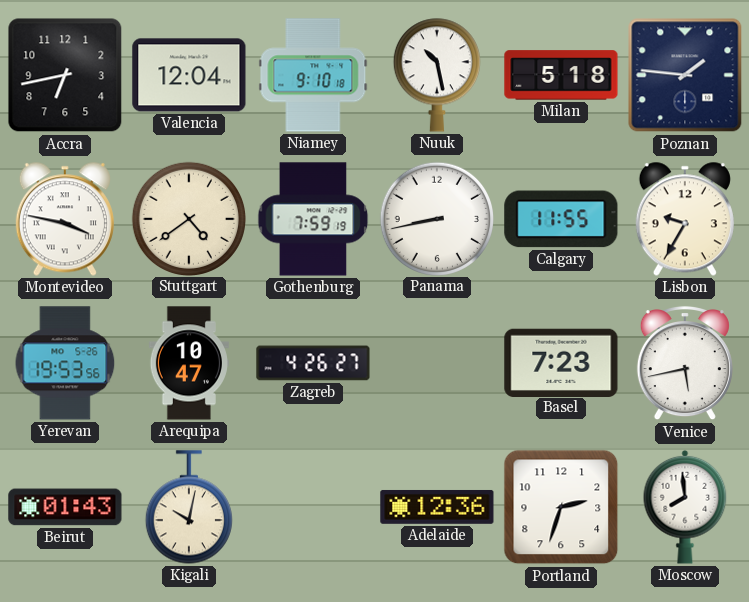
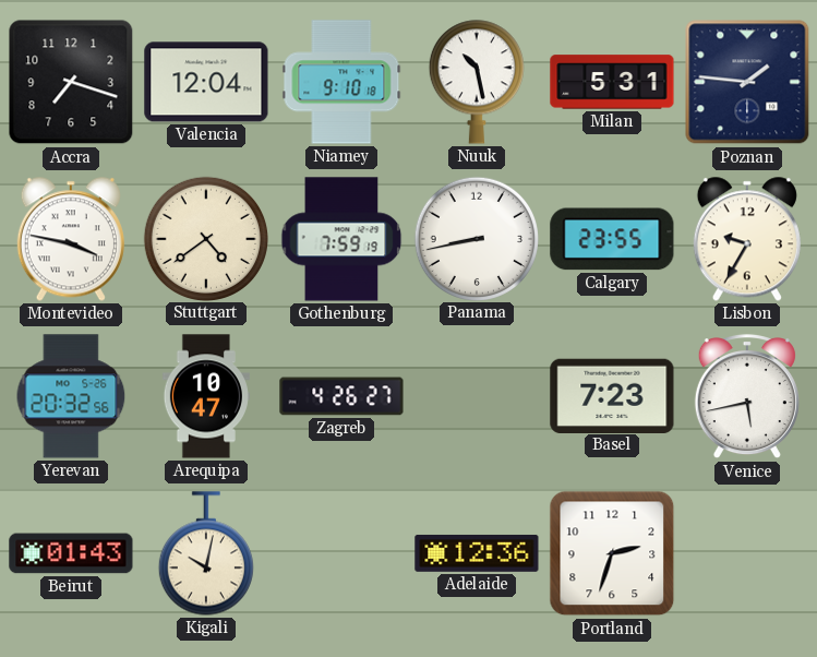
Accra: 6:43 -> 7:18
Milan: 5:18 -> 5:31
Calgary: 11:55 -> 23:55
Yerevan: 19:53 -> 20:32
Moscow: 7:59 -> none
